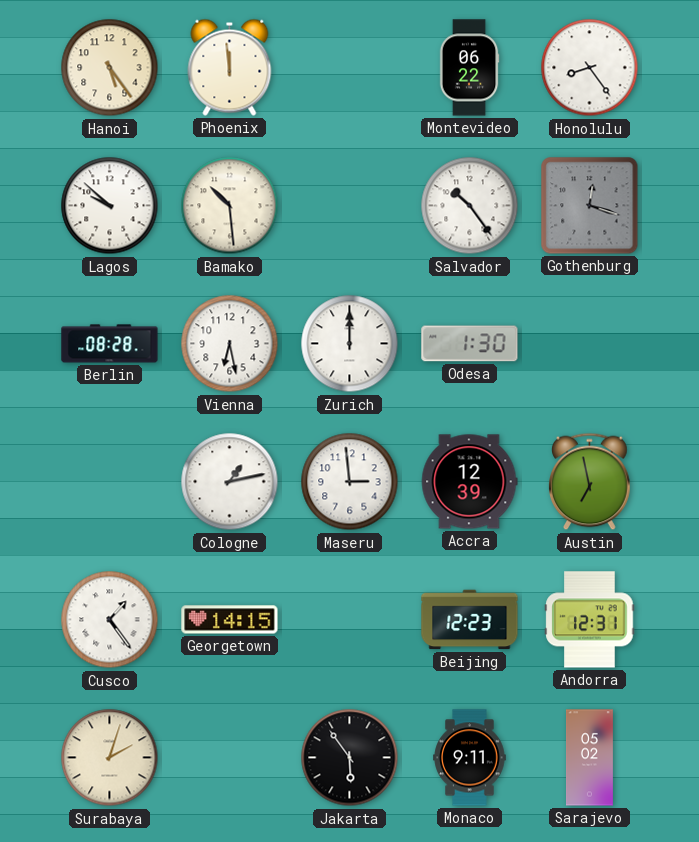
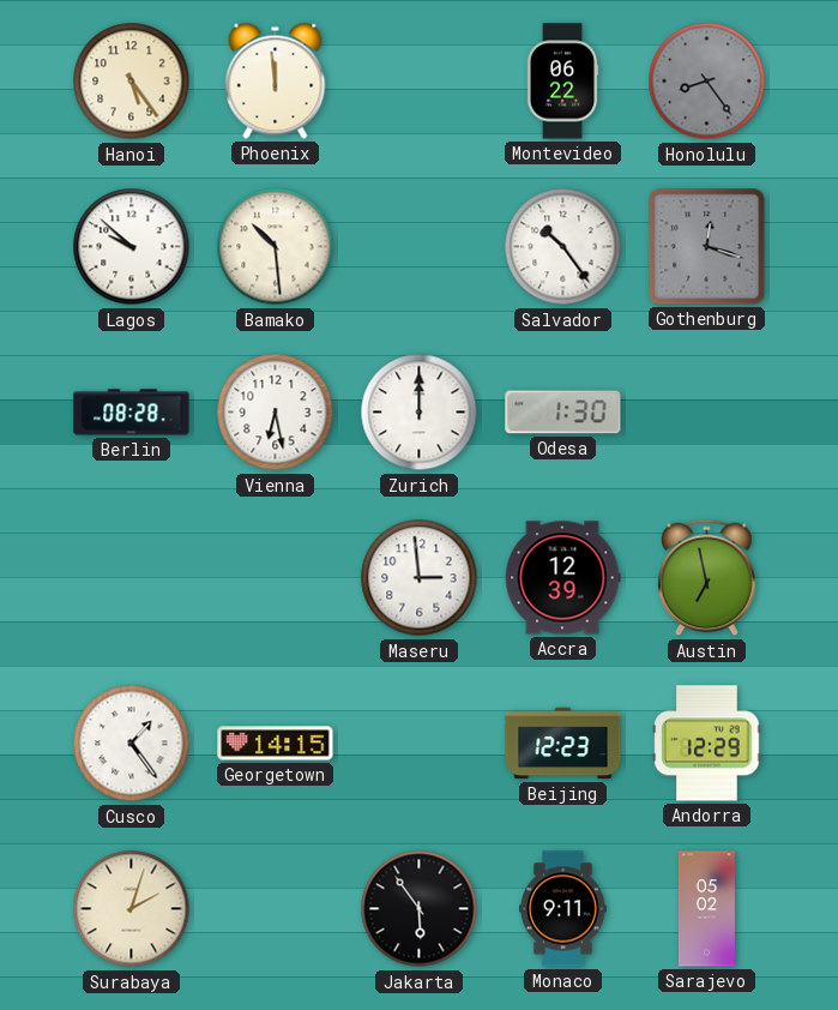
Honolulu dial: white -> grey
Cologne: 1:13 -> none
Andorra: 12:31 -> 12:29
